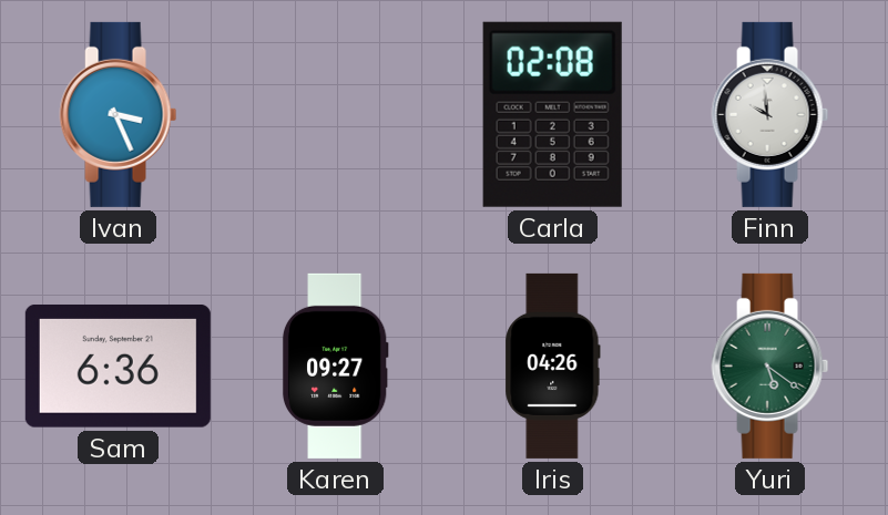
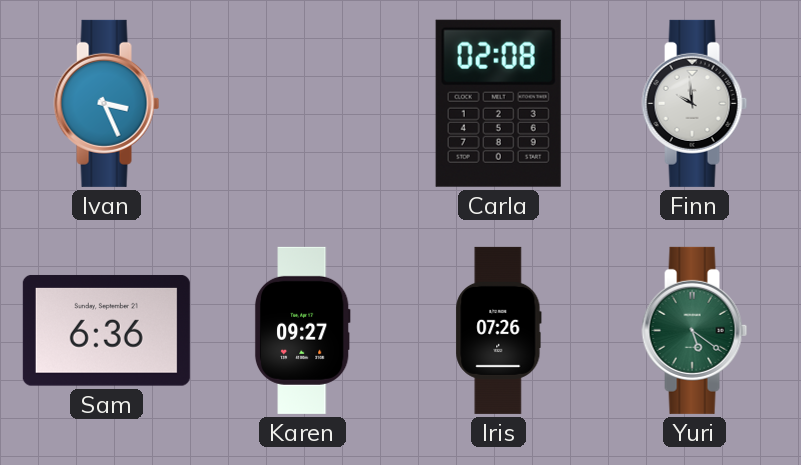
Iris: 04:26 -> 07:26
